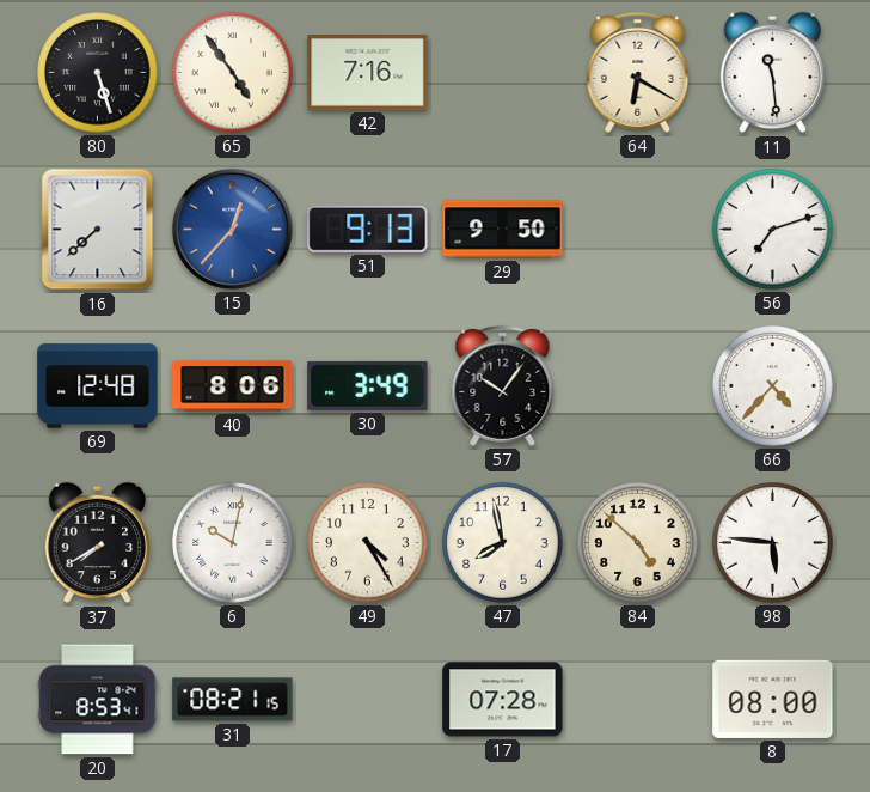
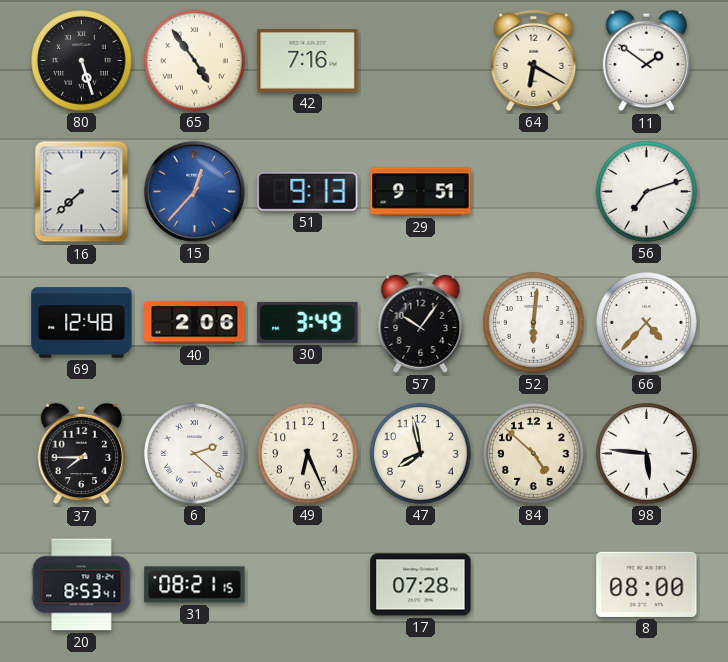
11: 11:29 -> 1:51
29: 9:50 -> 9:51
40: 8:06 -> 2:06
52: none -> 6:01
37: 7:40 -> 7:45
6: 10:02 -> 2:22
49: 4:25 -> 6:26
